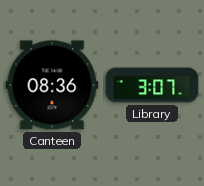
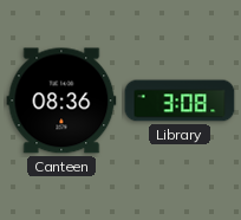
Library: 3:07 -> 3:08
